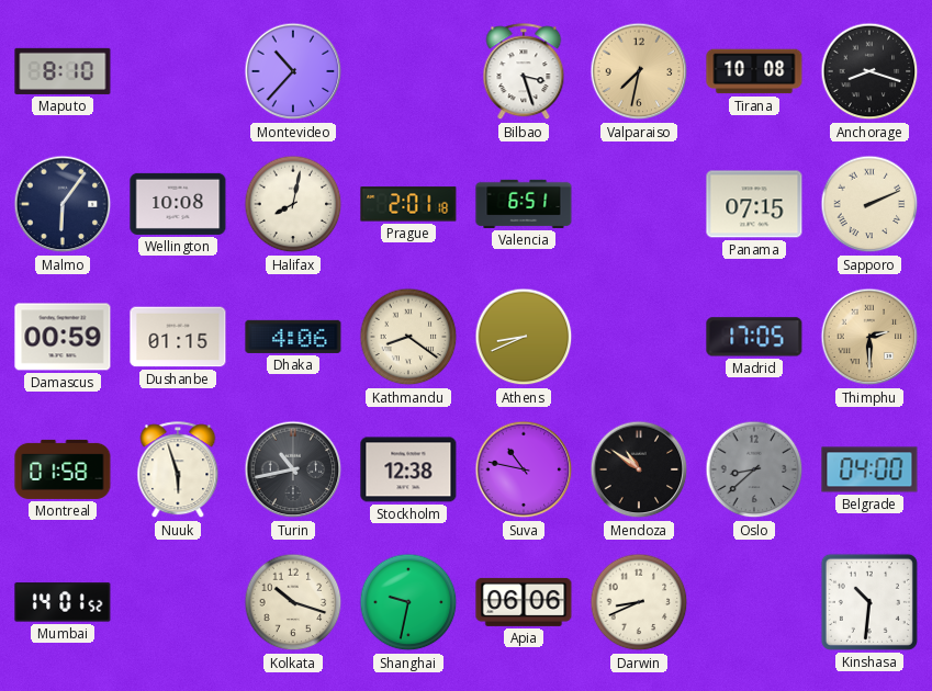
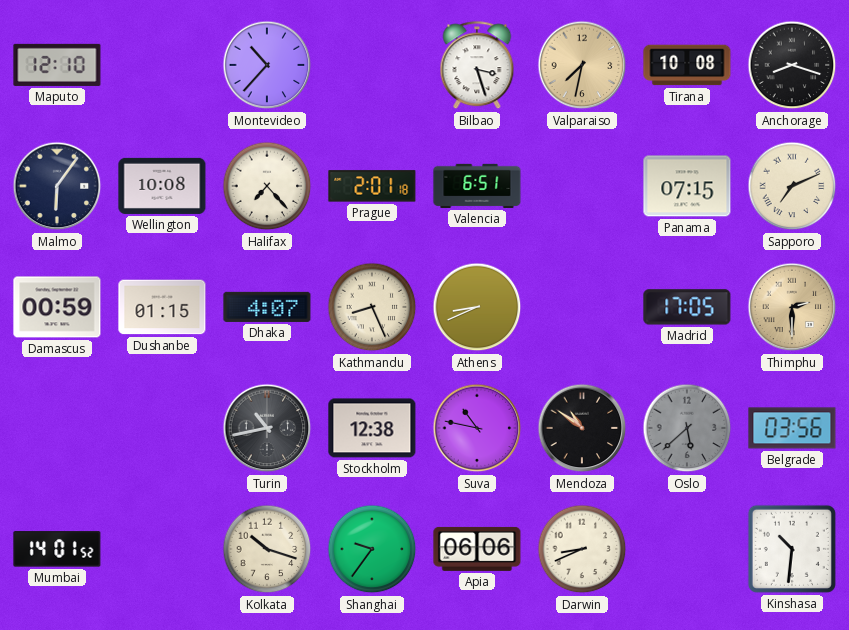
Maputo: 8:10 -> 12:10
Halifax: 8:02 -> 7:23
Sapporo: 2:11 -> 7:11
Dhaka: 4:06 -> 4:07
Kathmandu: 8:21 -> 8:26
Montreal: 01:58 -> none
Nuuk: 5:57 -> none
Oslo: 8:38 -> 5:38
Belgrade: 04:00 -> 03:56
Shanghai: 9:32 -> 9:36
